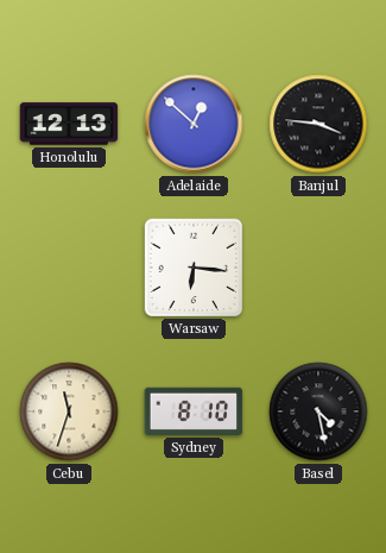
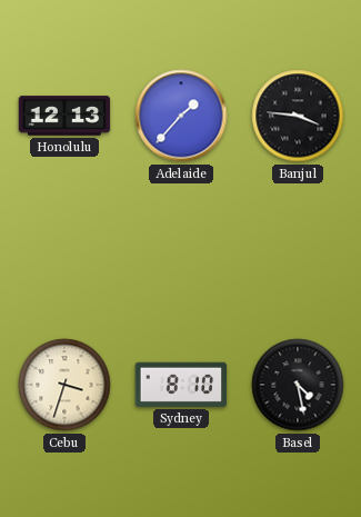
Adelaide: 12:52 -> 1:37
Warsaw: 6:16 -> none
Cebu: 11:33 -> 3:33
